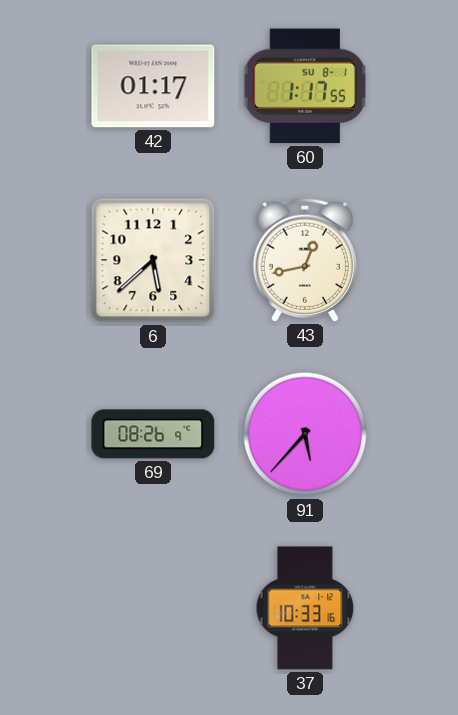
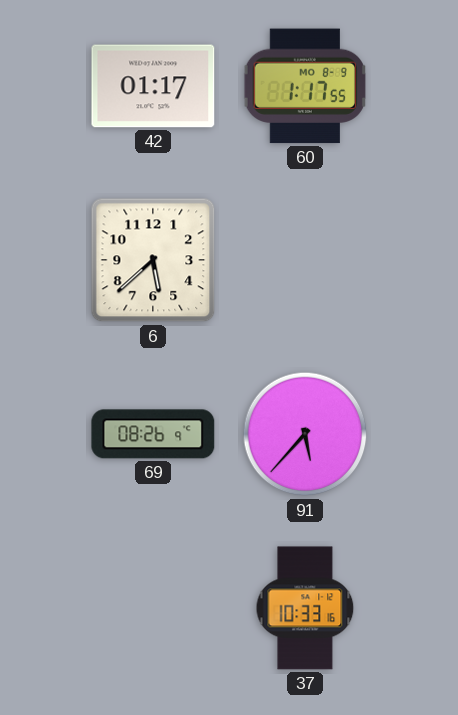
60 date: SU 8-1 -> MO 8-9
43: 12:43 -> none
